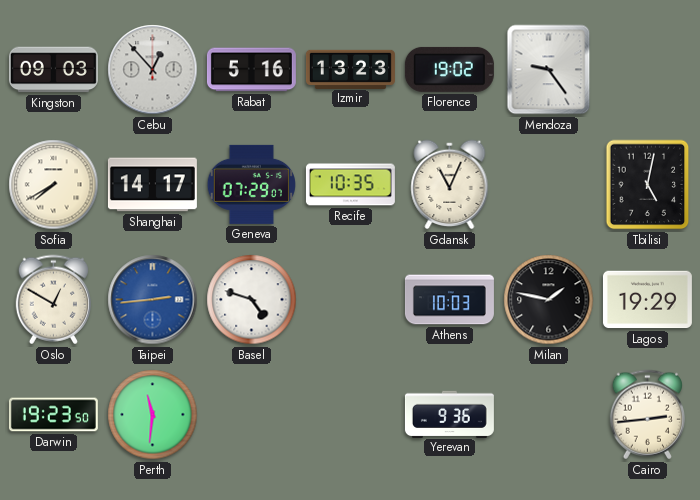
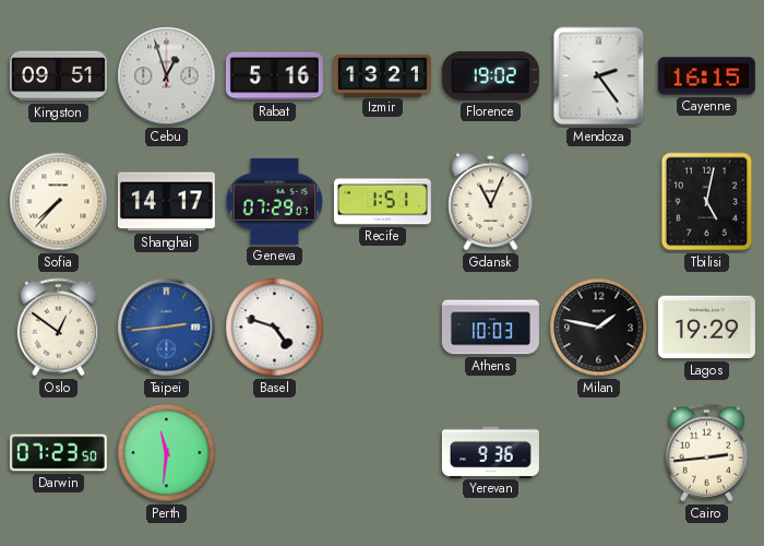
Kingston: 09:03 -> 09:51
Cebu: 12:53 -> 12:57
Izmir: 13:23 -> 13:21
Mendoza: 9:24 -> 2:24
Cayenne: none -> 16:15
Sofia: 7:40 -> 7:37
Recife: 10:35 -> 1:51
Oslo: 12:50 -> 12:51
Darwin: 19:23 -> 07:23
